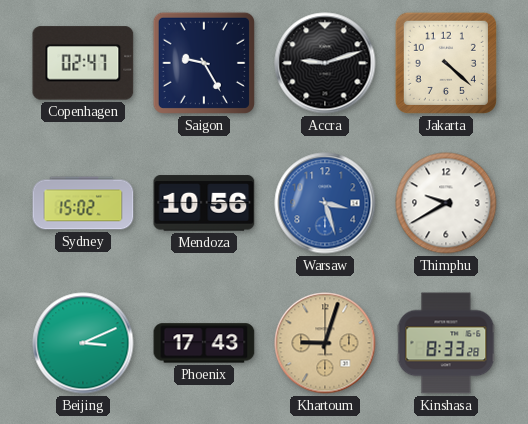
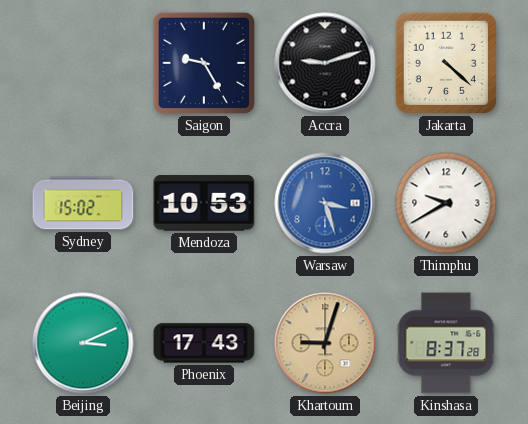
Copenhagen: 02:47 -> none
Mendoza: 10:56 -> 10:53
Kinshasa: 8:33 -> 8:37
